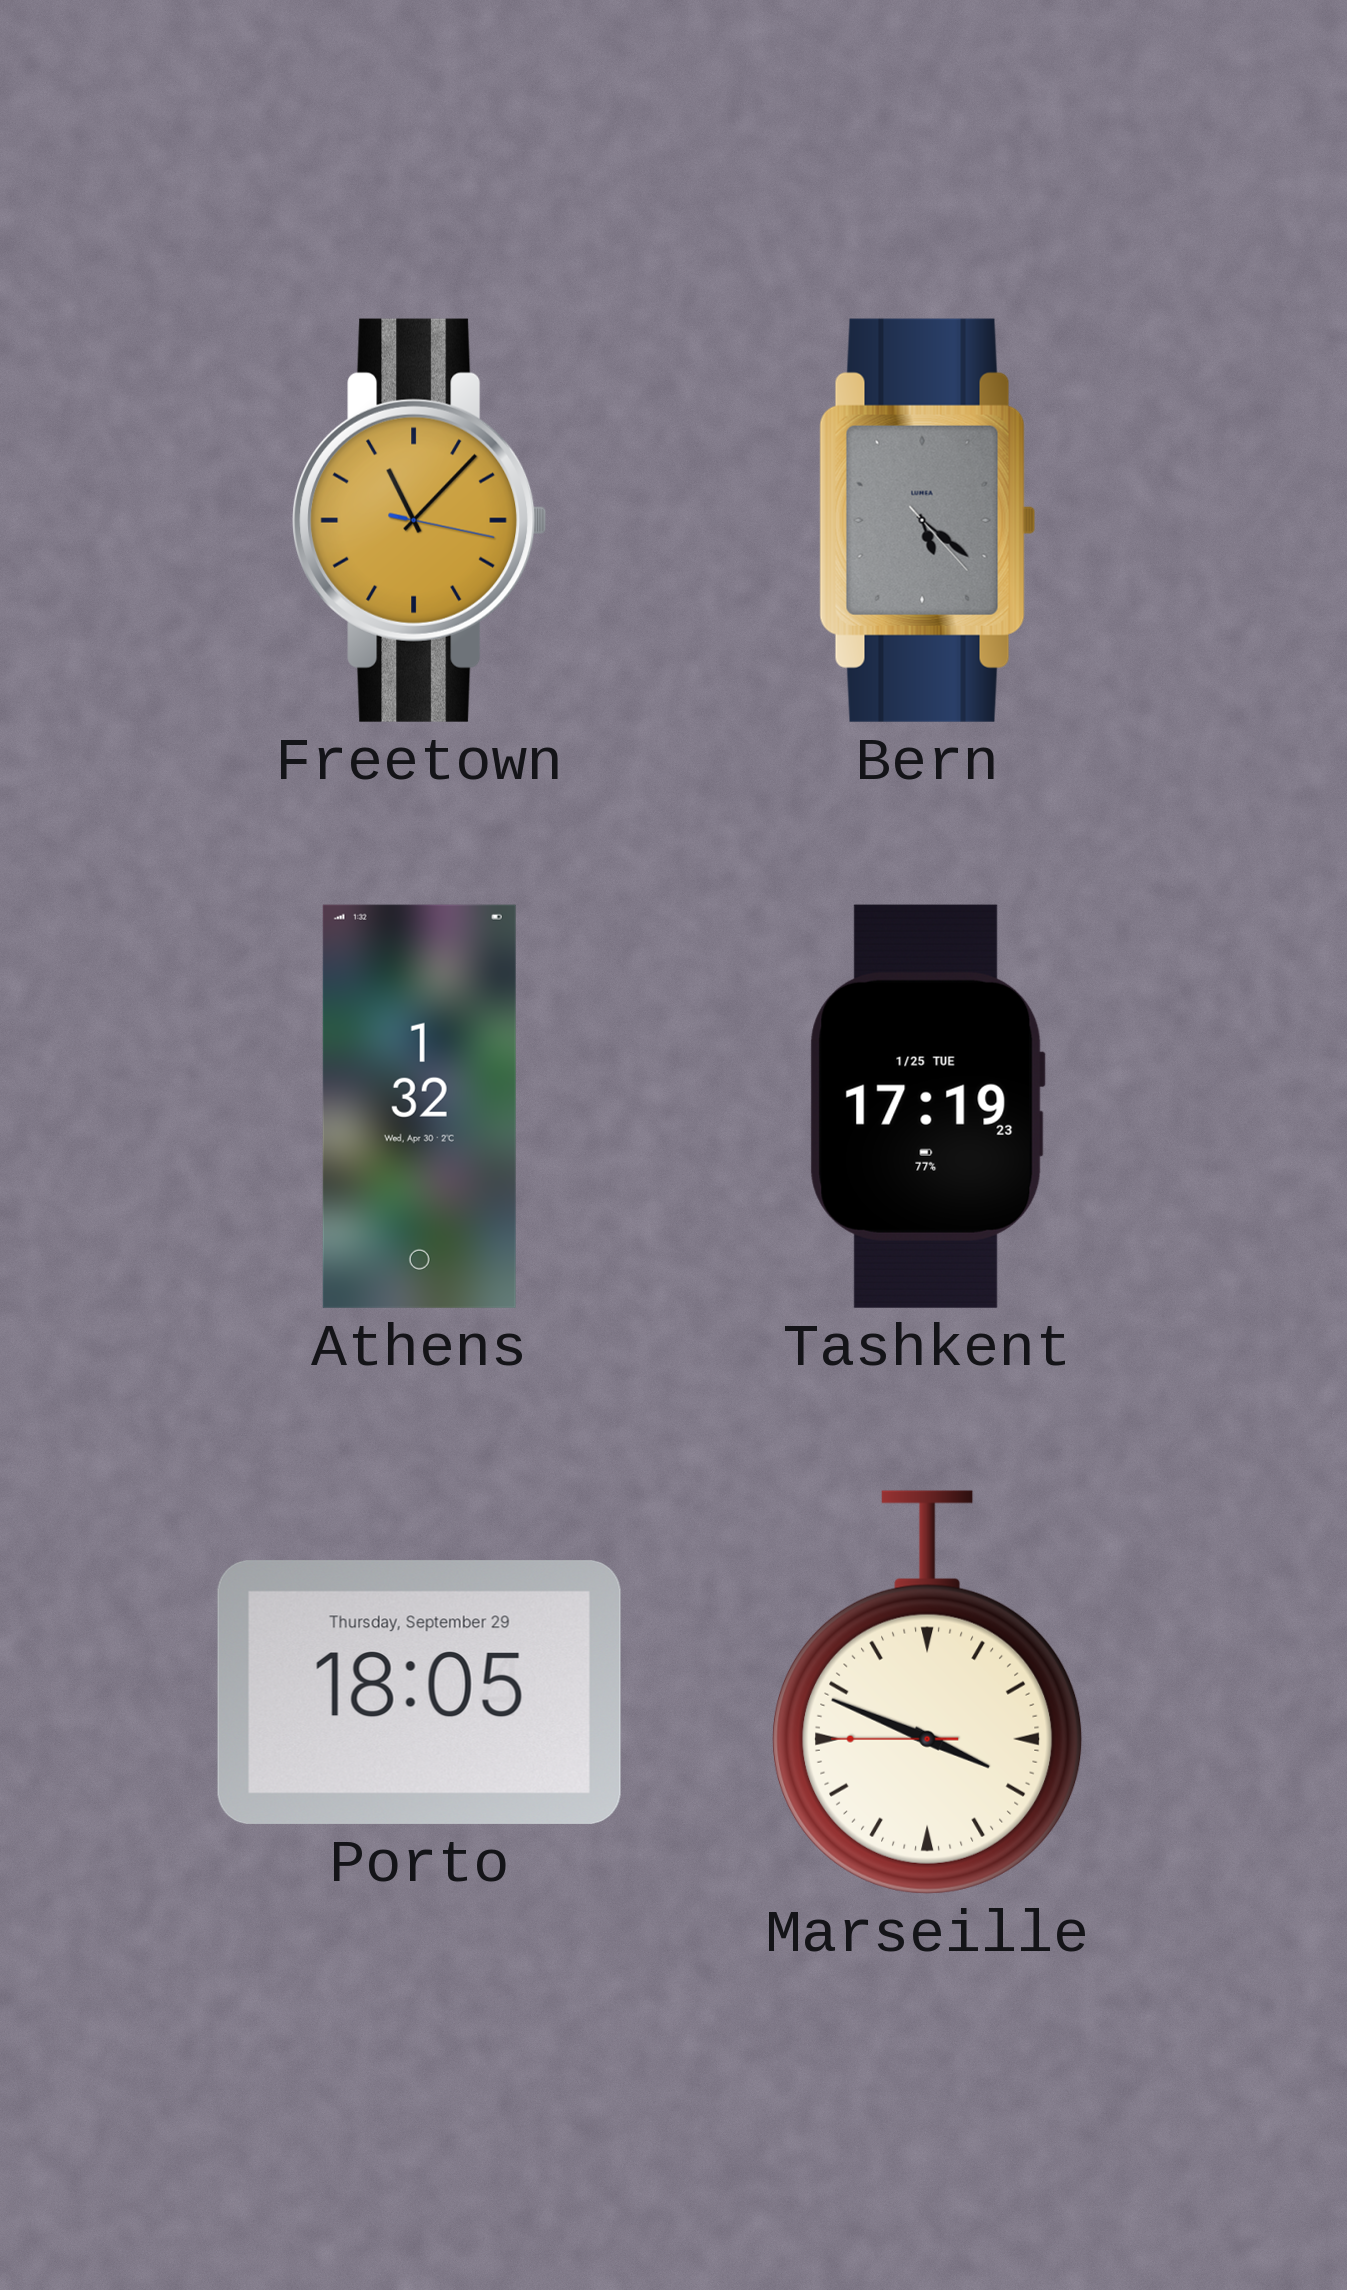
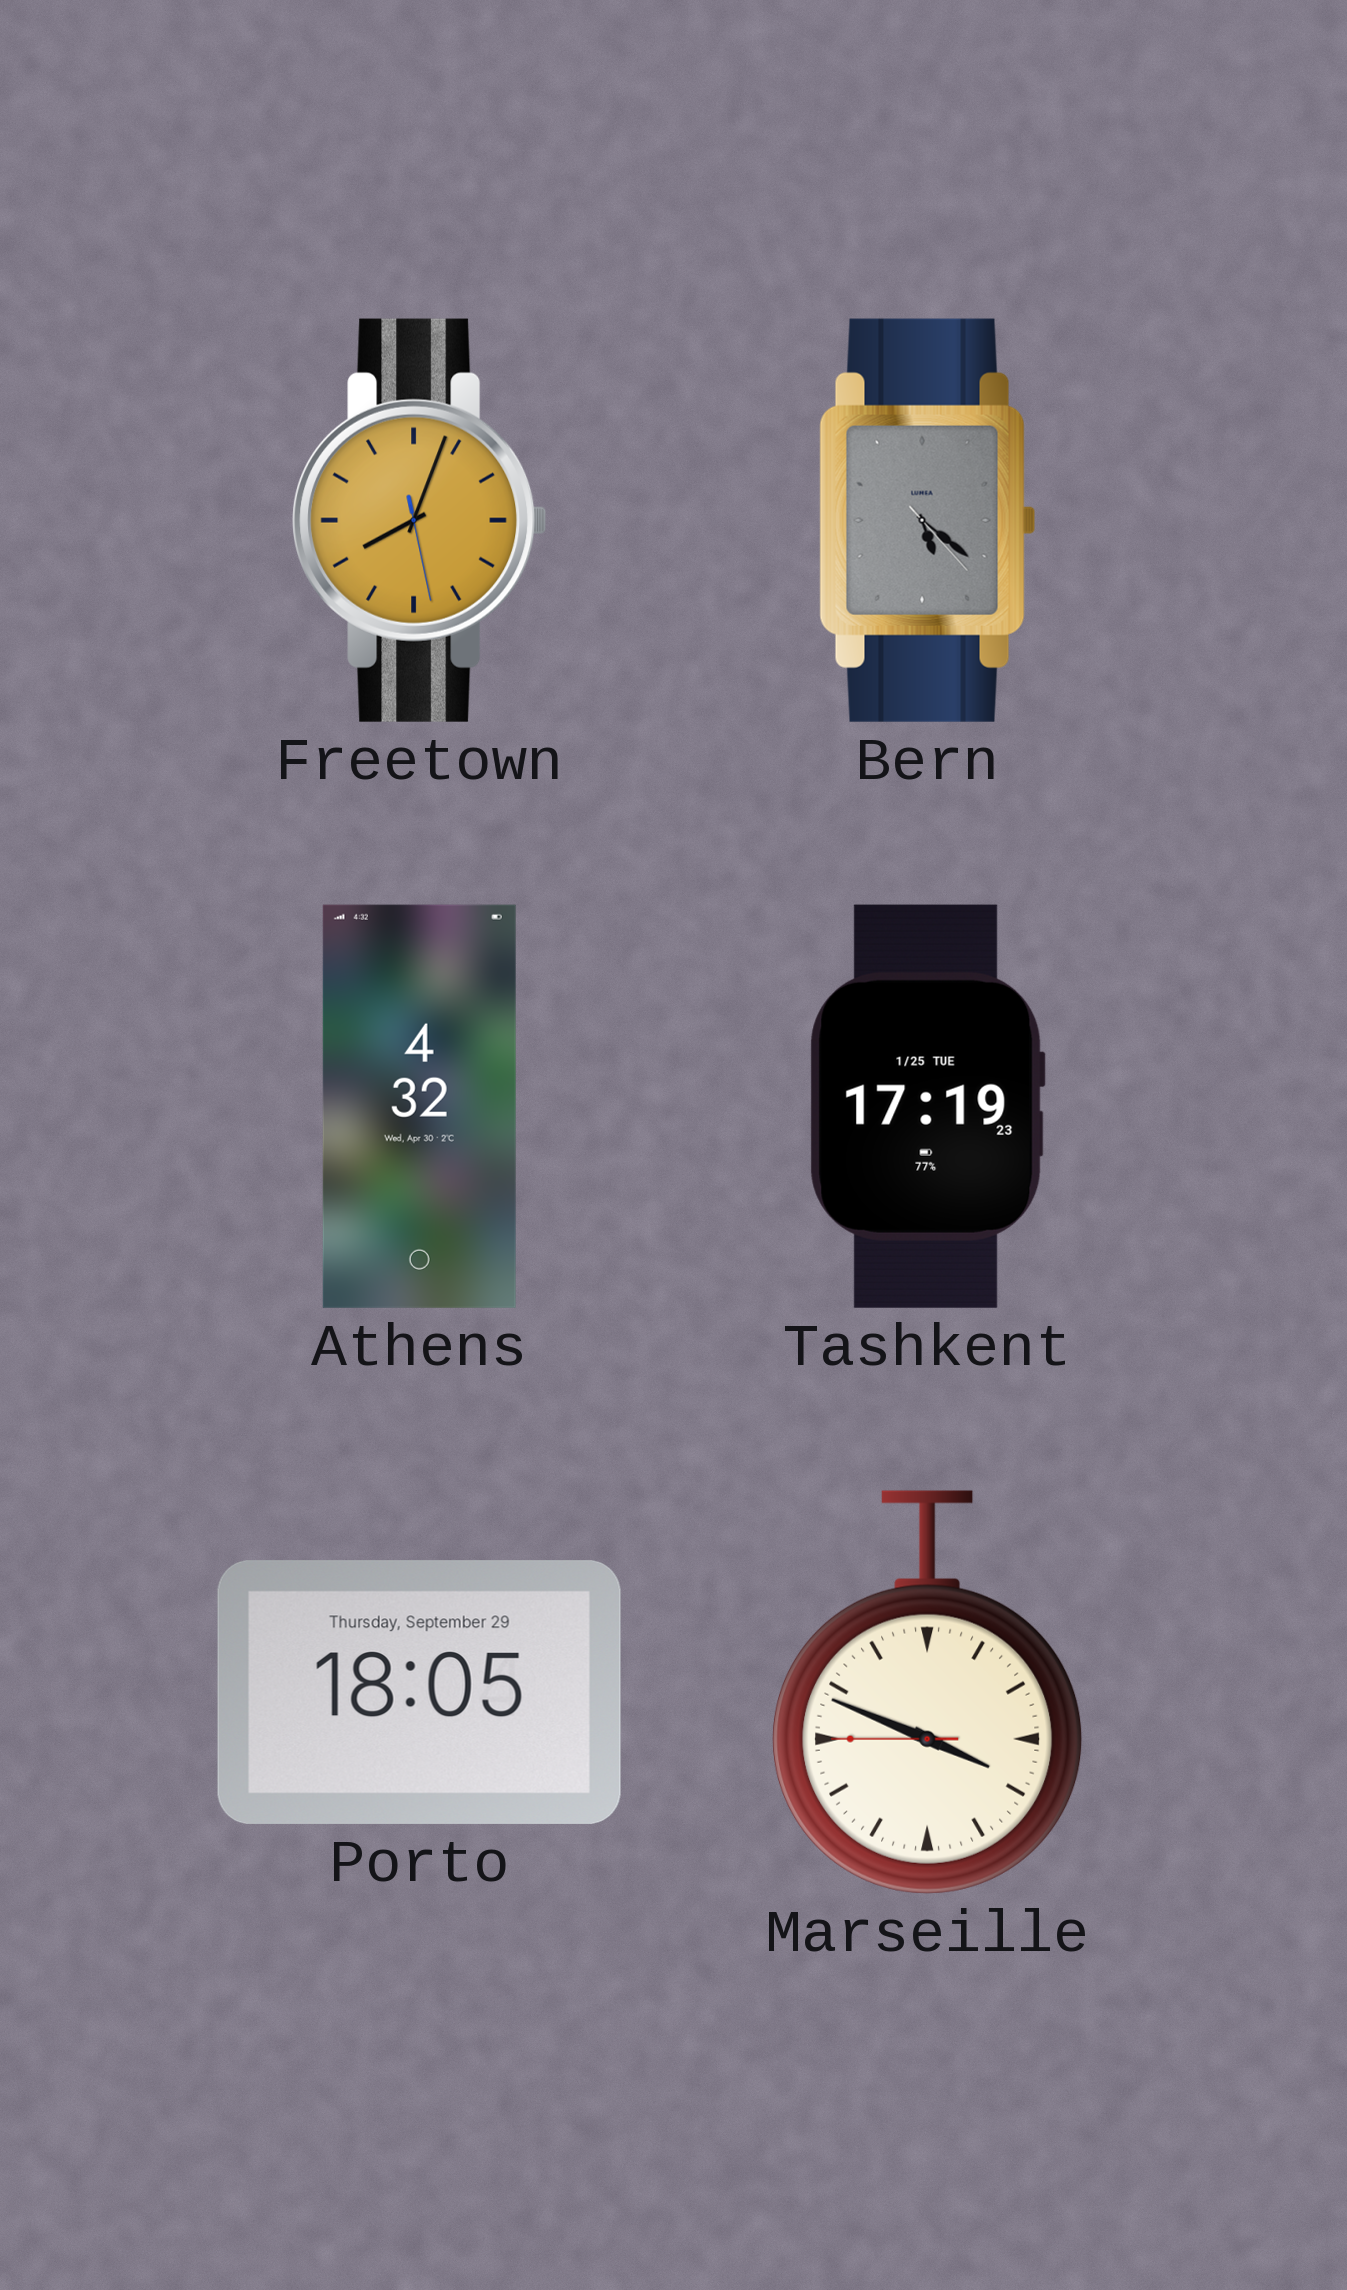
Freetown: 11:07 -> 8:03
Athens: 1:32 -> 4:32
